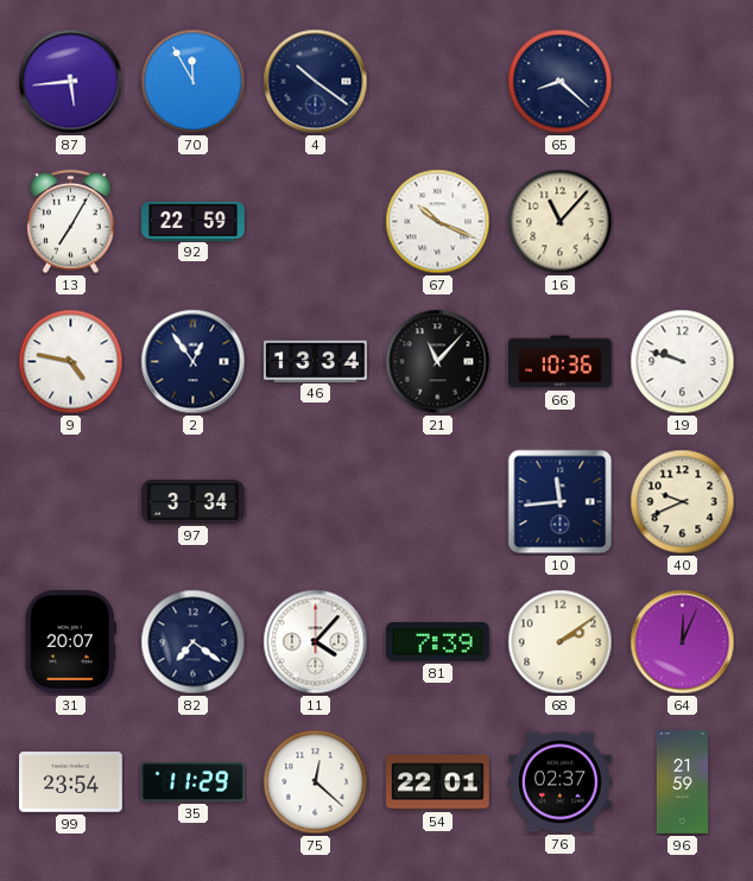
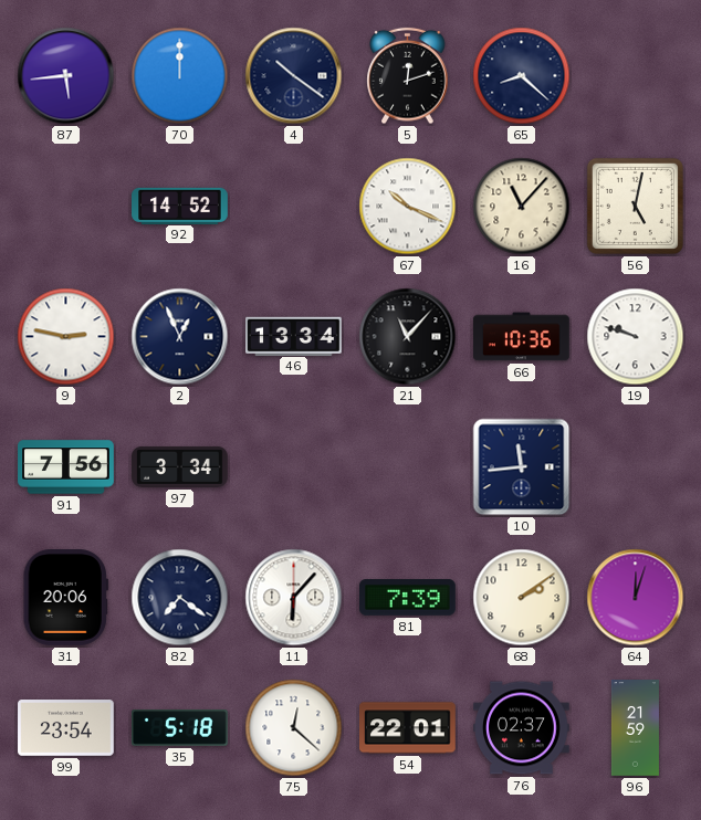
70: 11:55 -> 12:00
5: none -> 12:12
13: 7:05 -> none
92: 22:59 -> 14:52
56: none -> 5:02
9: 4:47 -> 2:47
2: 12:54 -> 12:56
91: none -> 7:56
40: 9:41 -> none
31: 20:07 -> 20:06
11: 4:07 -> 6:07
64: 12:04 -> 12:03
35: 11:29 -> 5:18
